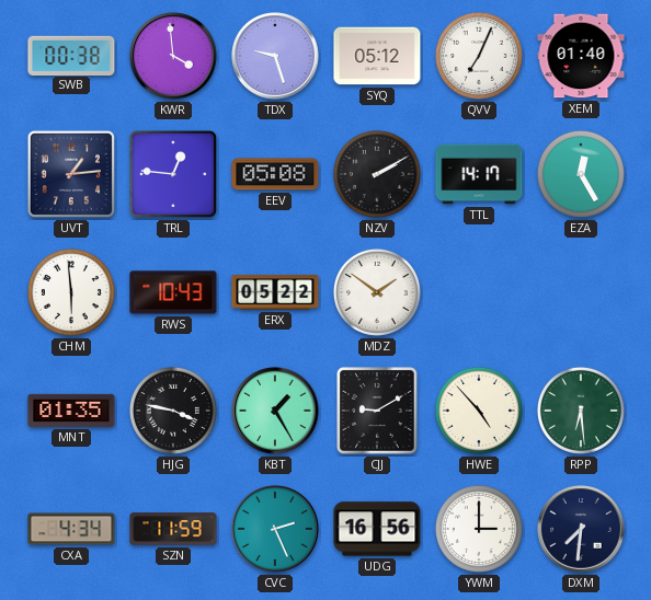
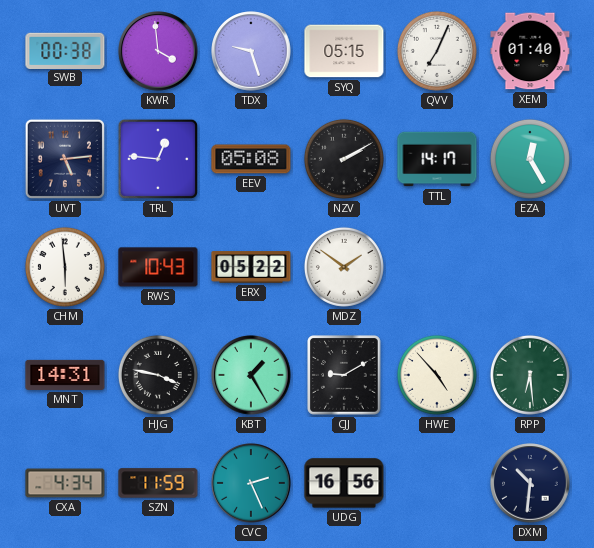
SYQ: 05:12 -> 05:15
UVT: 1:14 -> 5:14
MNT: 01:35 -> 14:31
YWM: 3:00 -> none
DXM: 7:31 -> 10:31
